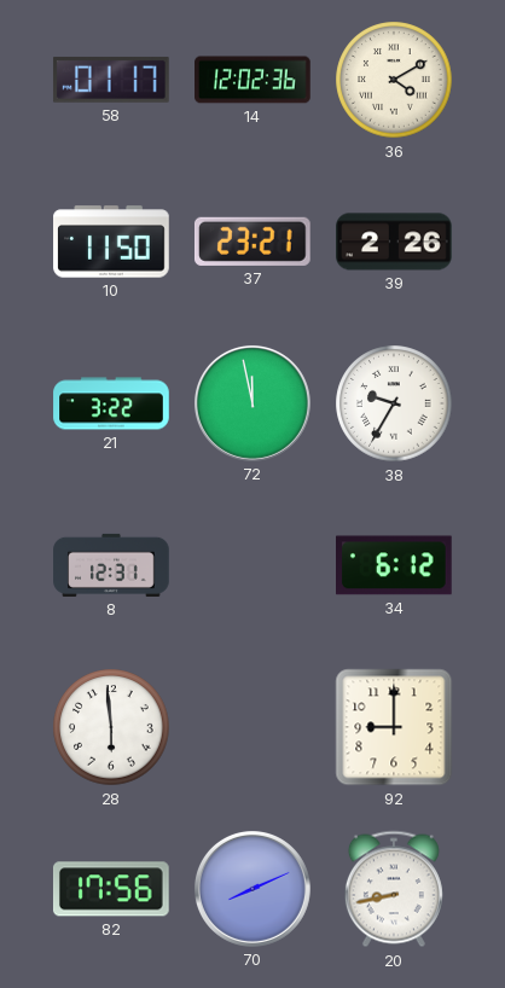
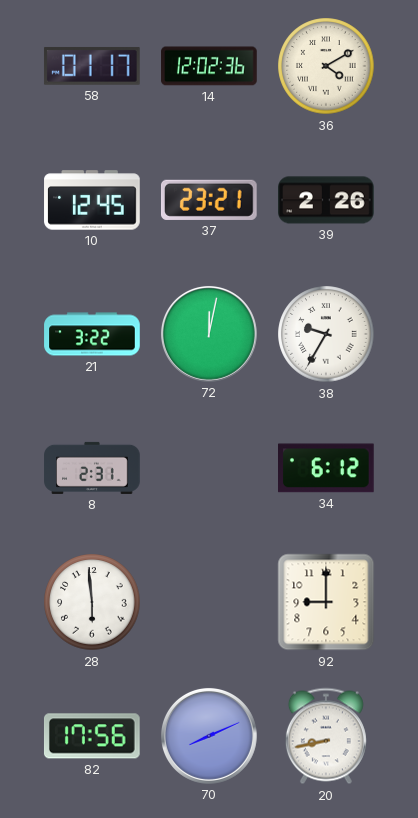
10: 11:50 -> 12:45
72: 11:58 -> 12:02
8: 12:31 -> 2:31
